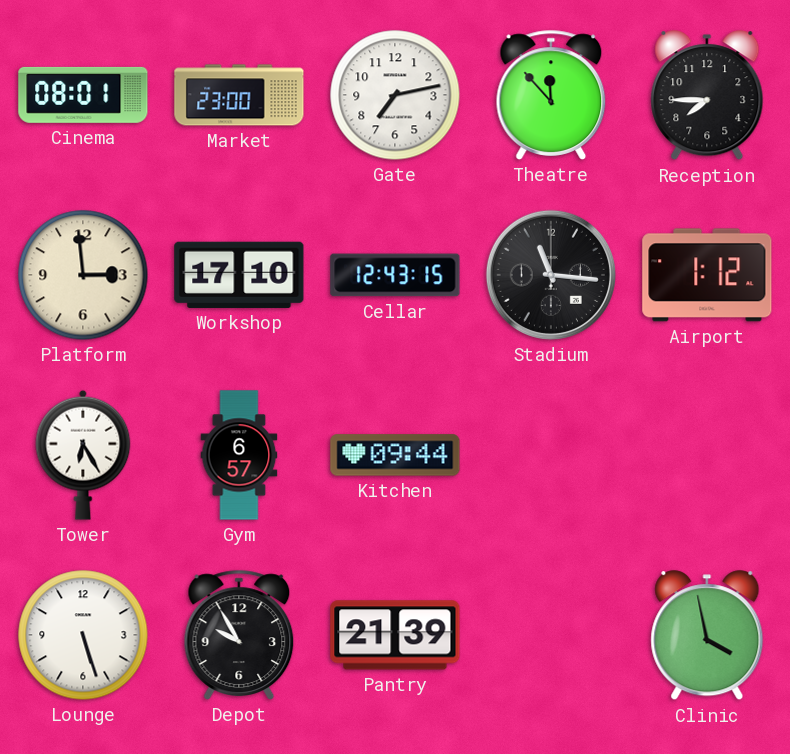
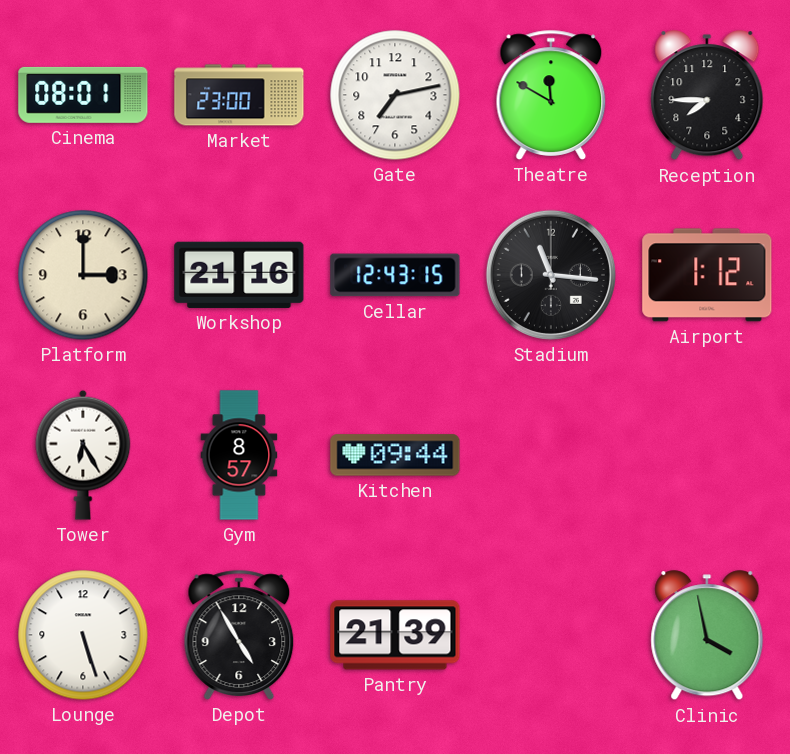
Theatre: 11:53 -> 11:50
Platform: 2:59 -> 3:00
Workshop: 17:10 -> 21:16
Gym: 6:57 -> 8:57
Depot: 9:55 -> 4:55
